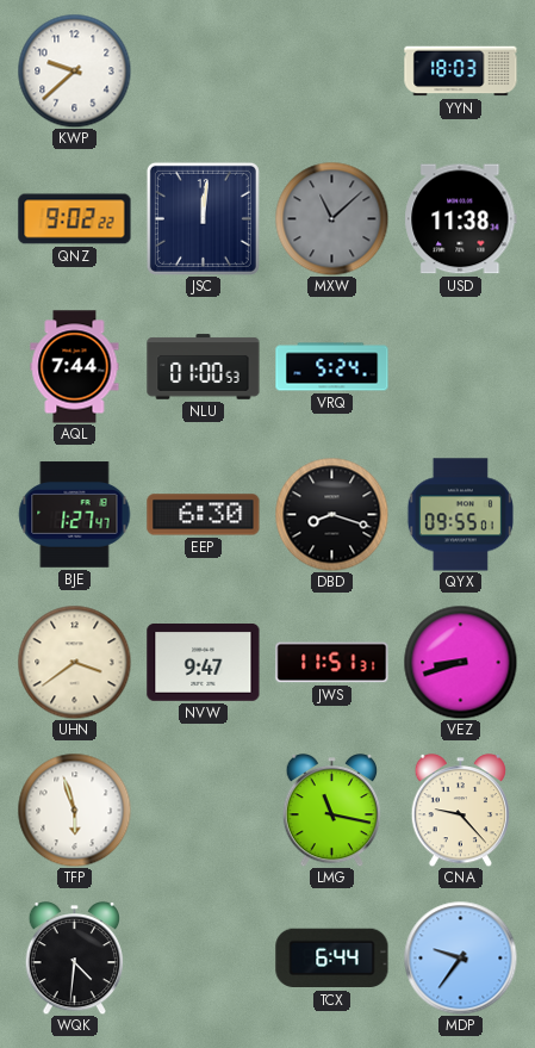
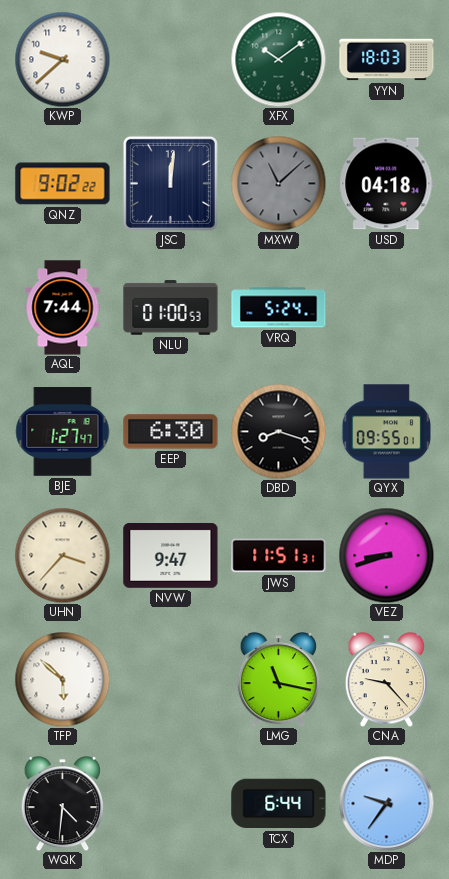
XFX: none -> 10:09
USD: 11:38 -> 04:18
UHN: 3:39 -> 3:37
TFP: 5:57 -> 5:52
